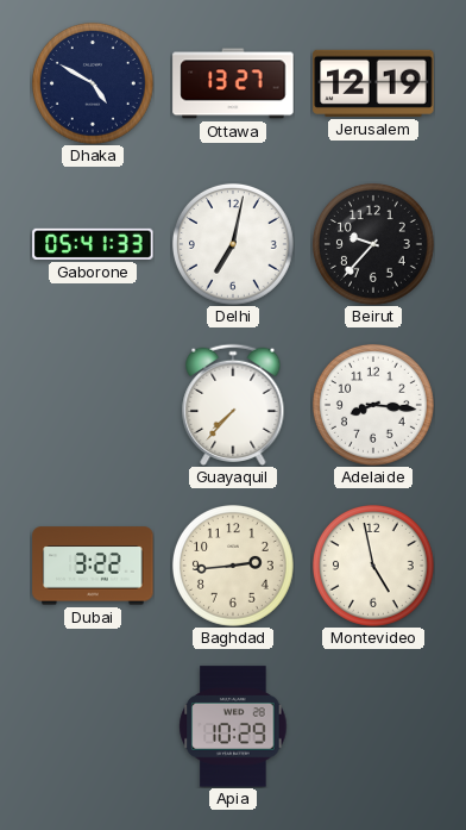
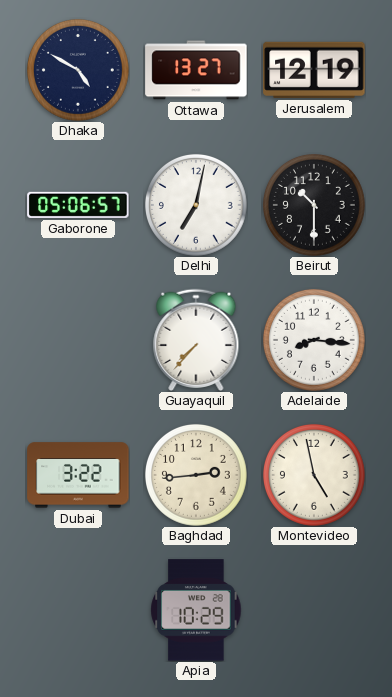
Gaborone: 05:41 -> 05:06
Beirut: 9:37 -> 10:30
